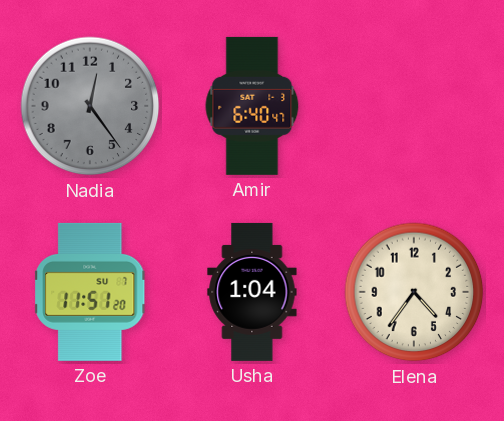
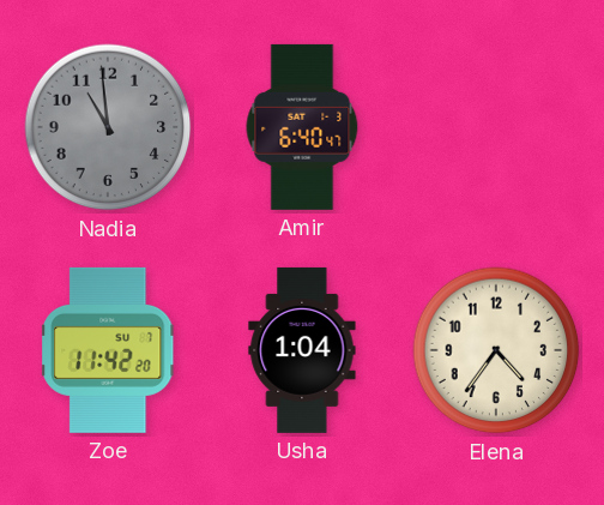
Nadia: 12:24 -> 10:59
Zoe: 11:51 -> 11:42
